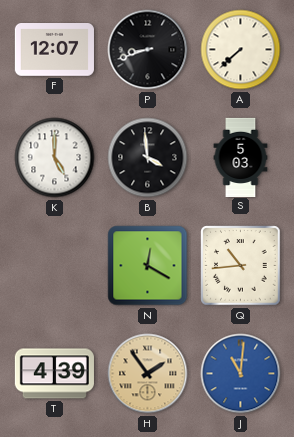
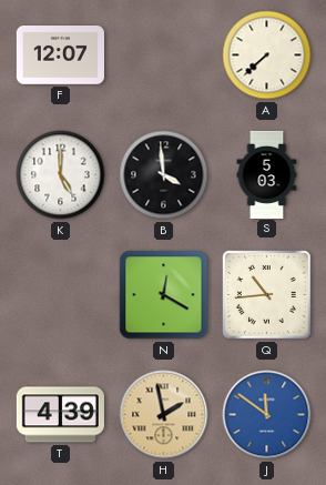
P: 8:42 -> none
H: 1:54 -> 1:58
J: 11:01 -> 11:51
